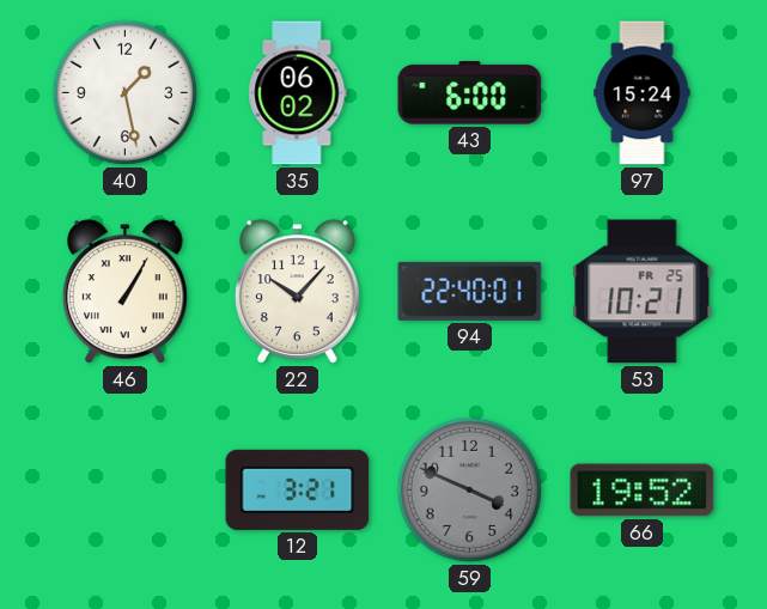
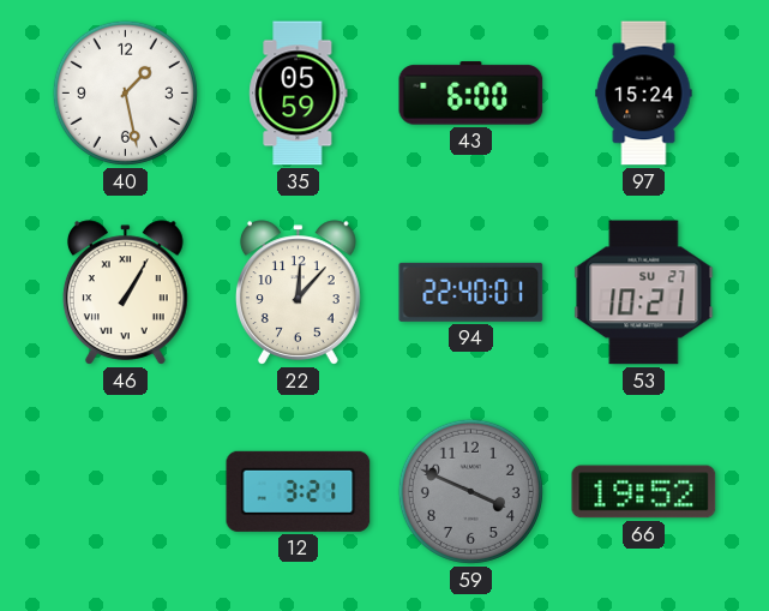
35: 06:02 -> 05:59
22: 10:07 -> 12:07
53 date: FR 25 -> SU 27
